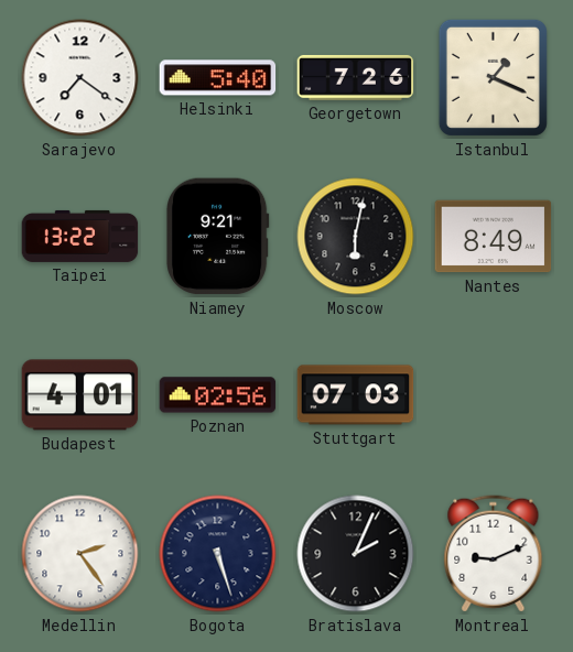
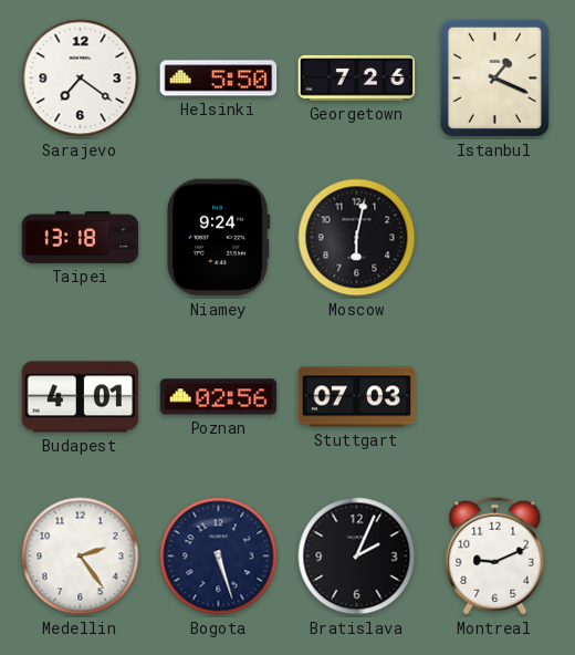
Helsinki: 5:40 -> 5:50
Taipei: 13:22 -> 13:18
Niamey: 9:21 -> 9:24
Nantes: 8:49 -> none
